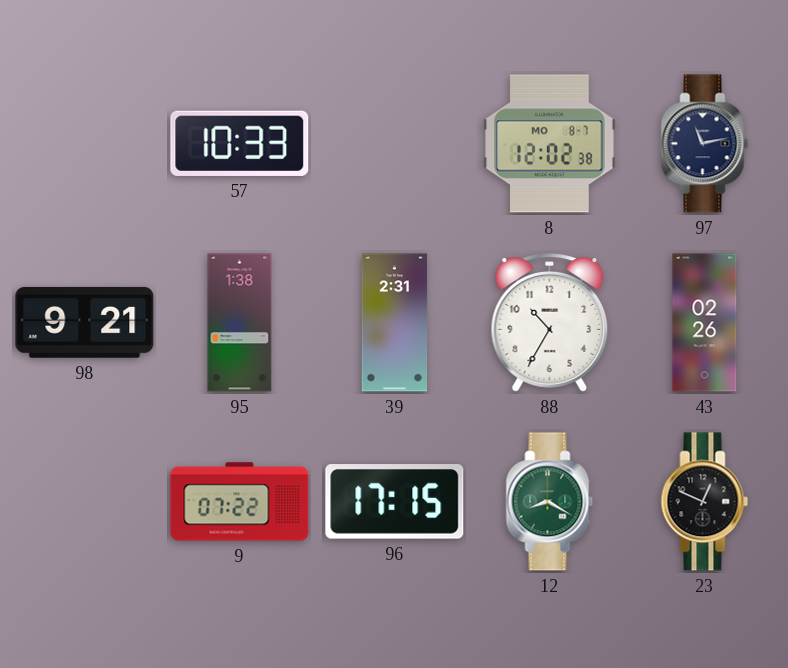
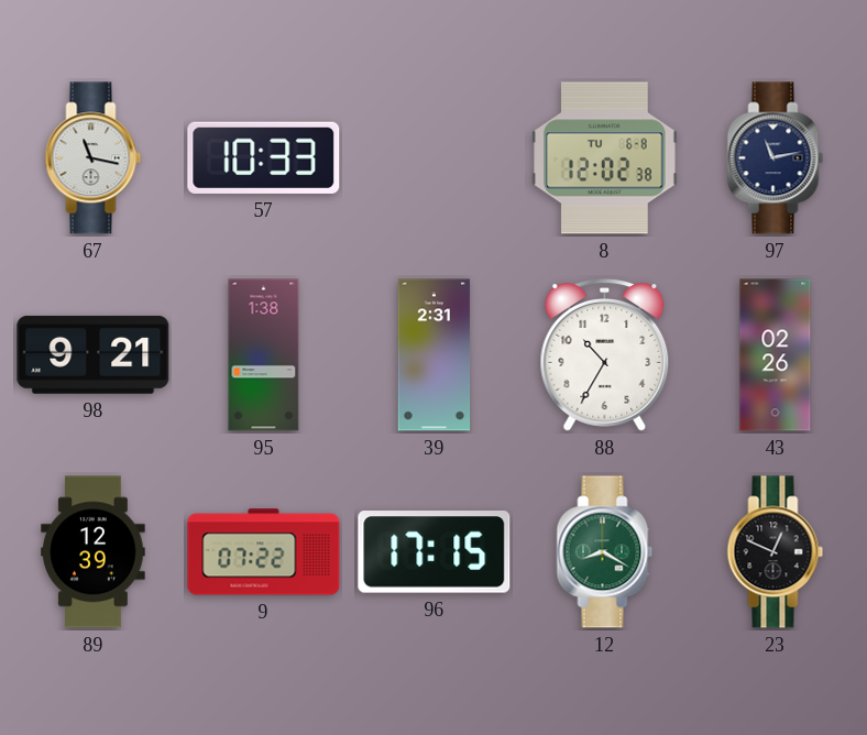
67: none -> 11:17
8 date: MO 8-7 -> TU 6-8
89: none -> 12:39
